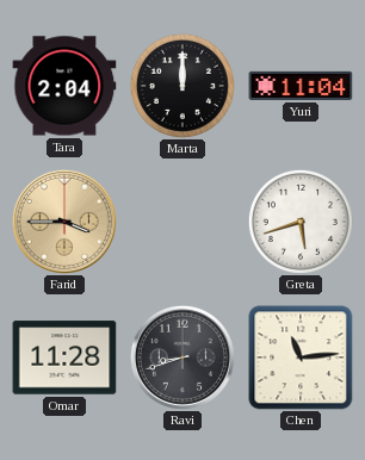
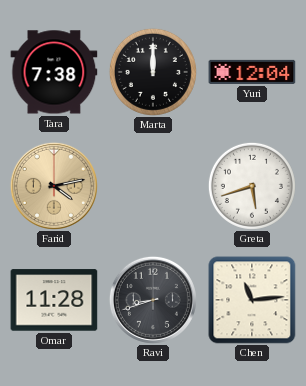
Tara: 2:04 -> 7:38
Yuri: 11:04 -> 12:04
Farid: 3:45 -> 4:13
